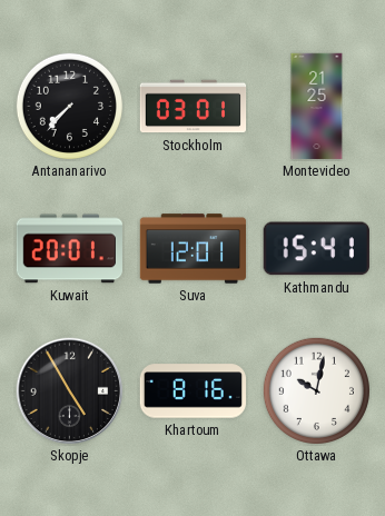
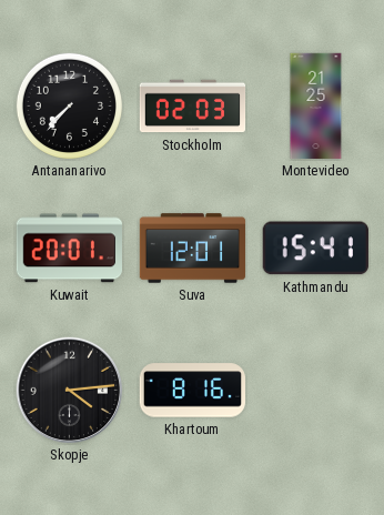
Stockholm: 03:01 -> 02:03
Skopje: 4:55 -> 4:14
Ottawa: 10:02 -> none
